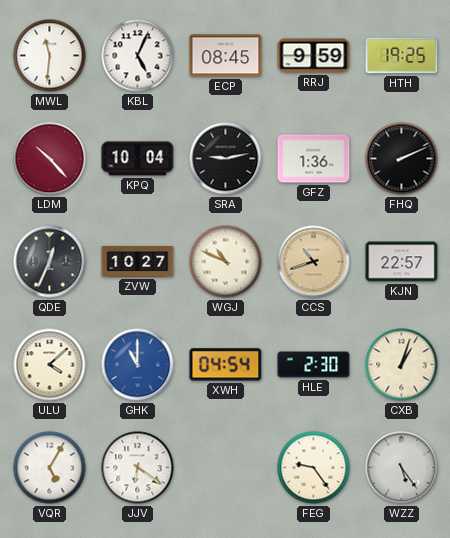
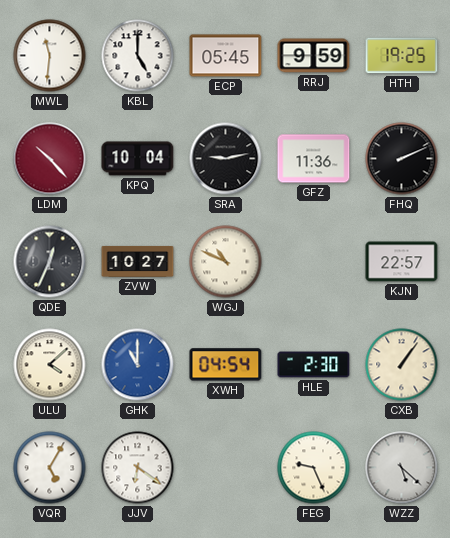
KBL: 5:04 -> 5:00
ECP: 08:45 -> 05:45
GFZ: 1:36 -> 11:36
CCS: 10:42 -> none
CXB: 1:03 -> 1:06
FEG: 9:24 -> 9:26
WZZ: 5:24 -> 5:22
